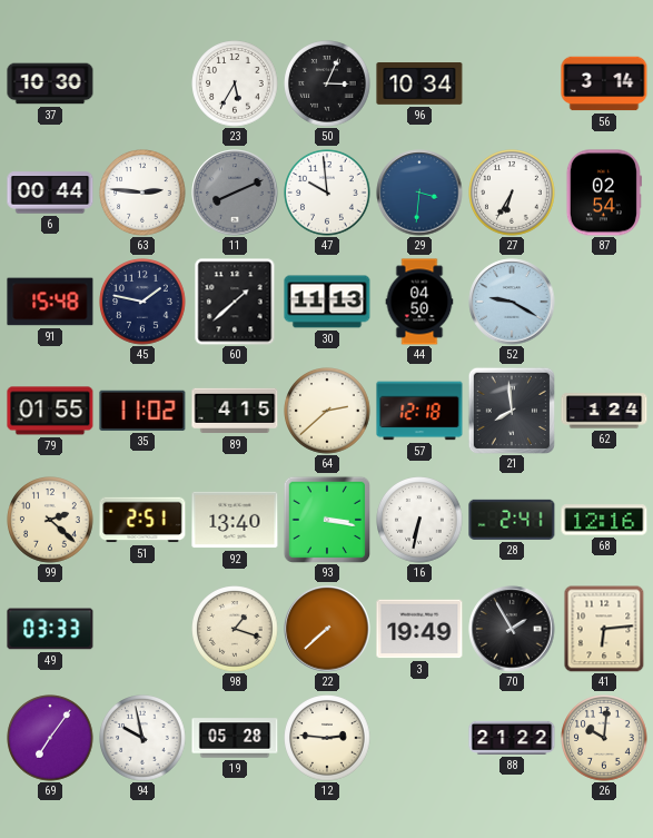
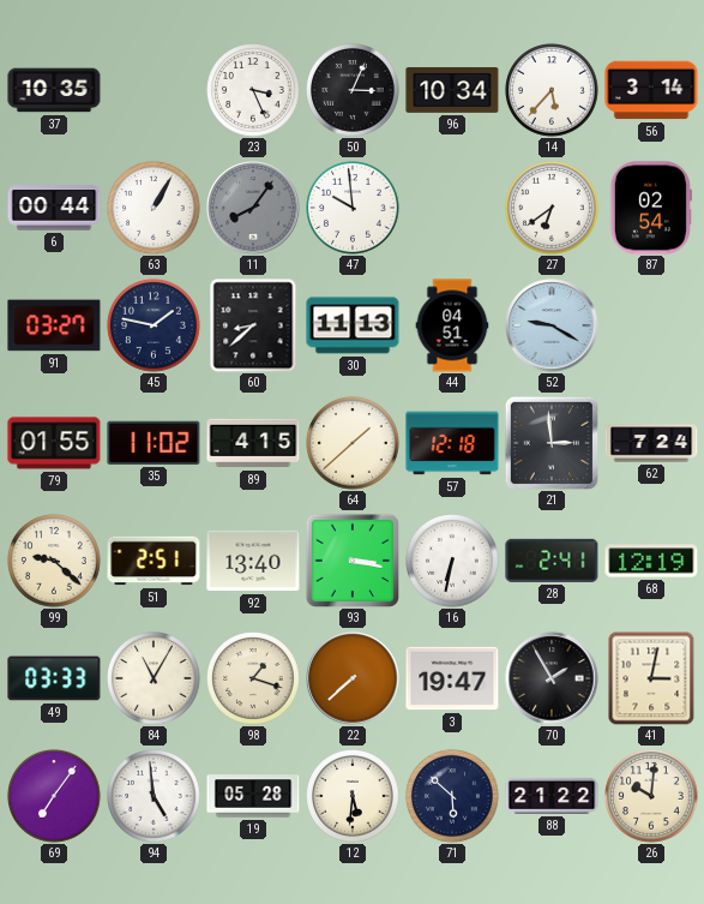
37: 10:30 -> 10:35
23: 5:35 -> 3:26
14: none -> 5:37
63: 2:46 -> 1:05
11: 8:11 -> 8:06
29: 3:31 -> none
27: 6:35 -> 6:39
91: 15:48 -> 03:27
60: 1:38 -> 8:38
44: 04:50 -> 04:51
64: 2:38 -> 1:38
21: 7:59 -> 2:59
62: 1:24 -> 7:24
99: 2:22 -> 9:22
68: 12:16 -> 12:19
84: none -> 11:05
3: 19:49 -> 19:47
41: 6:14 -> 3:02
94: 9:58 -> 4:59
12: 2:46 -> 5:31
71: none -> 5:52
